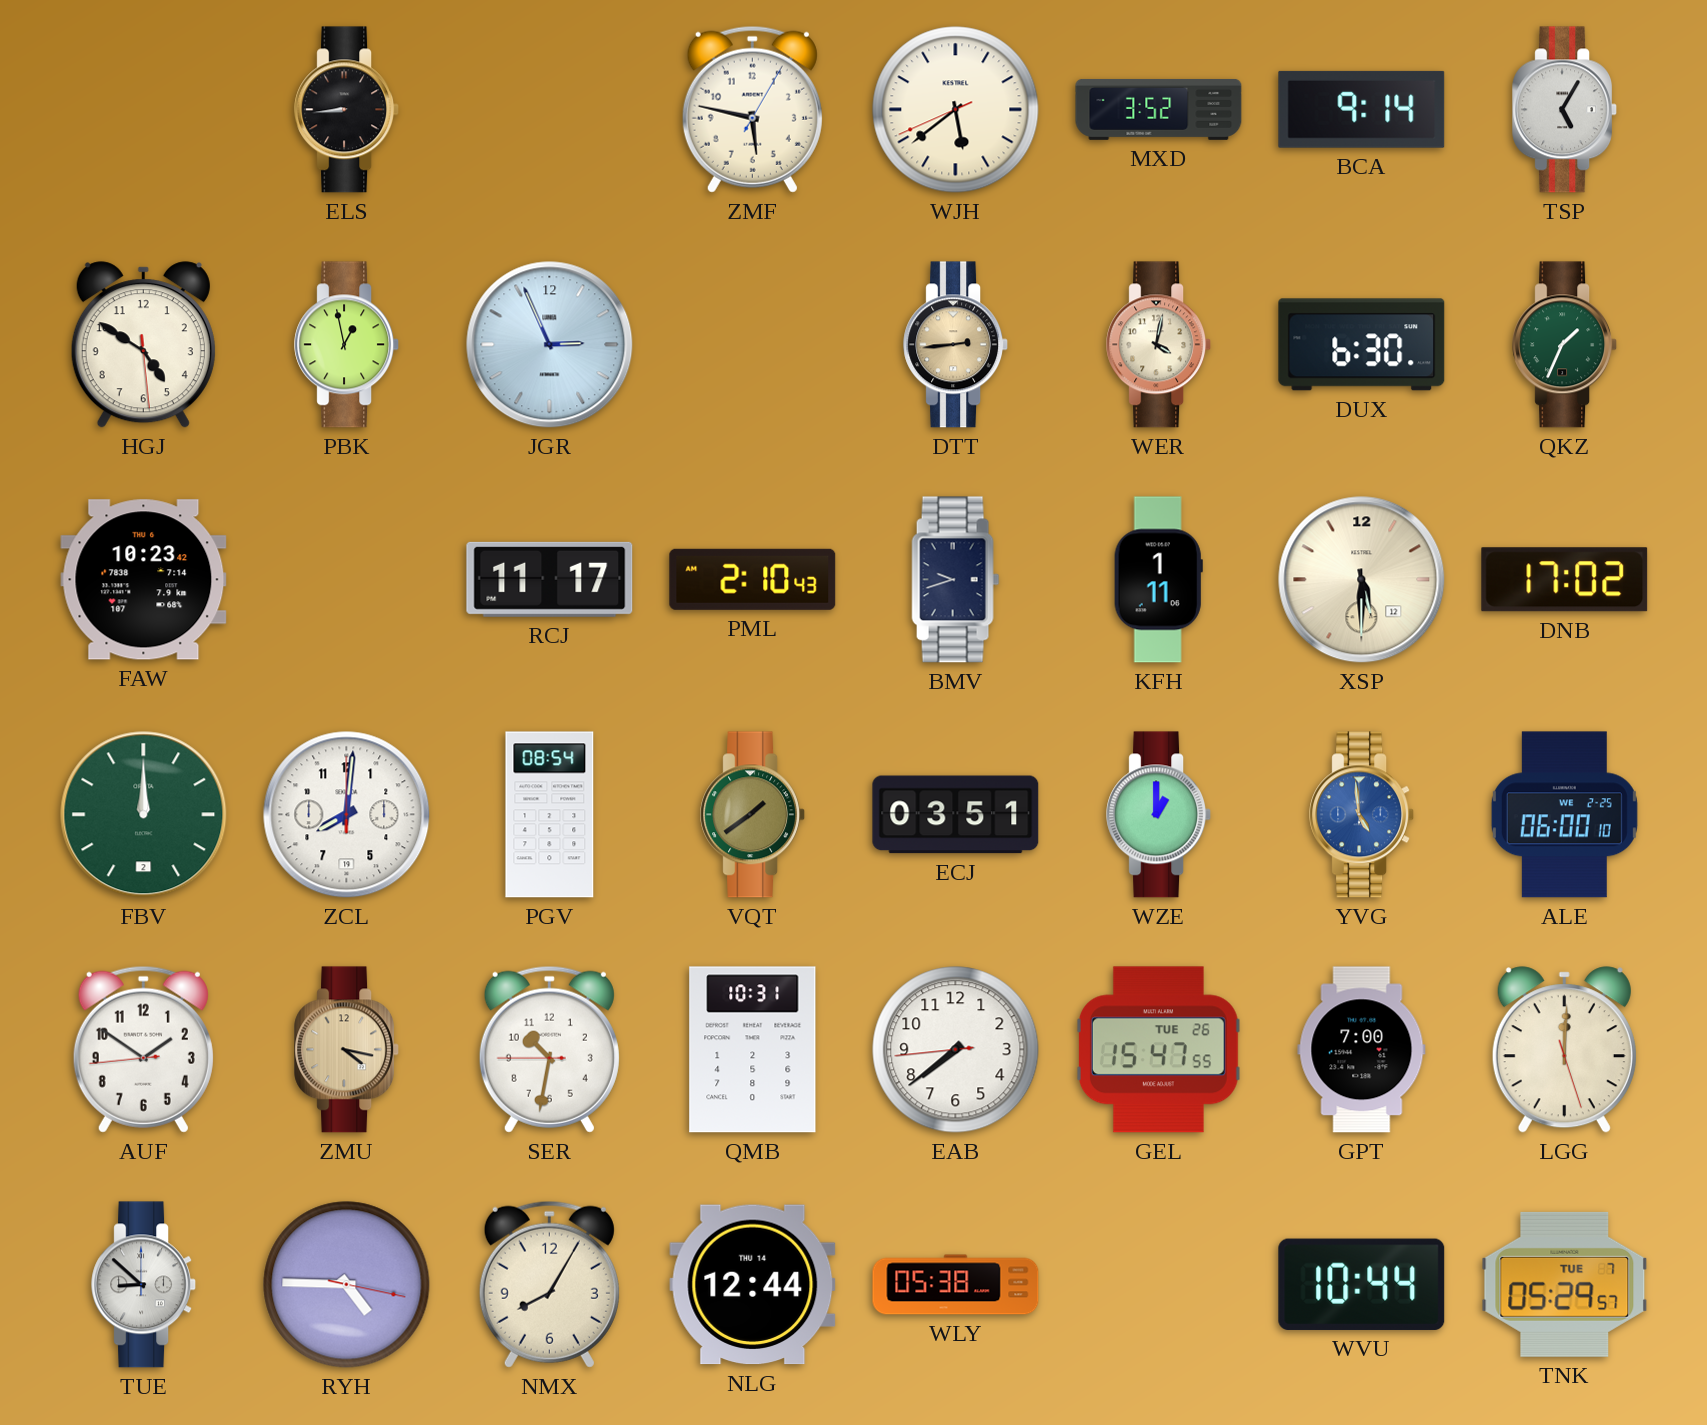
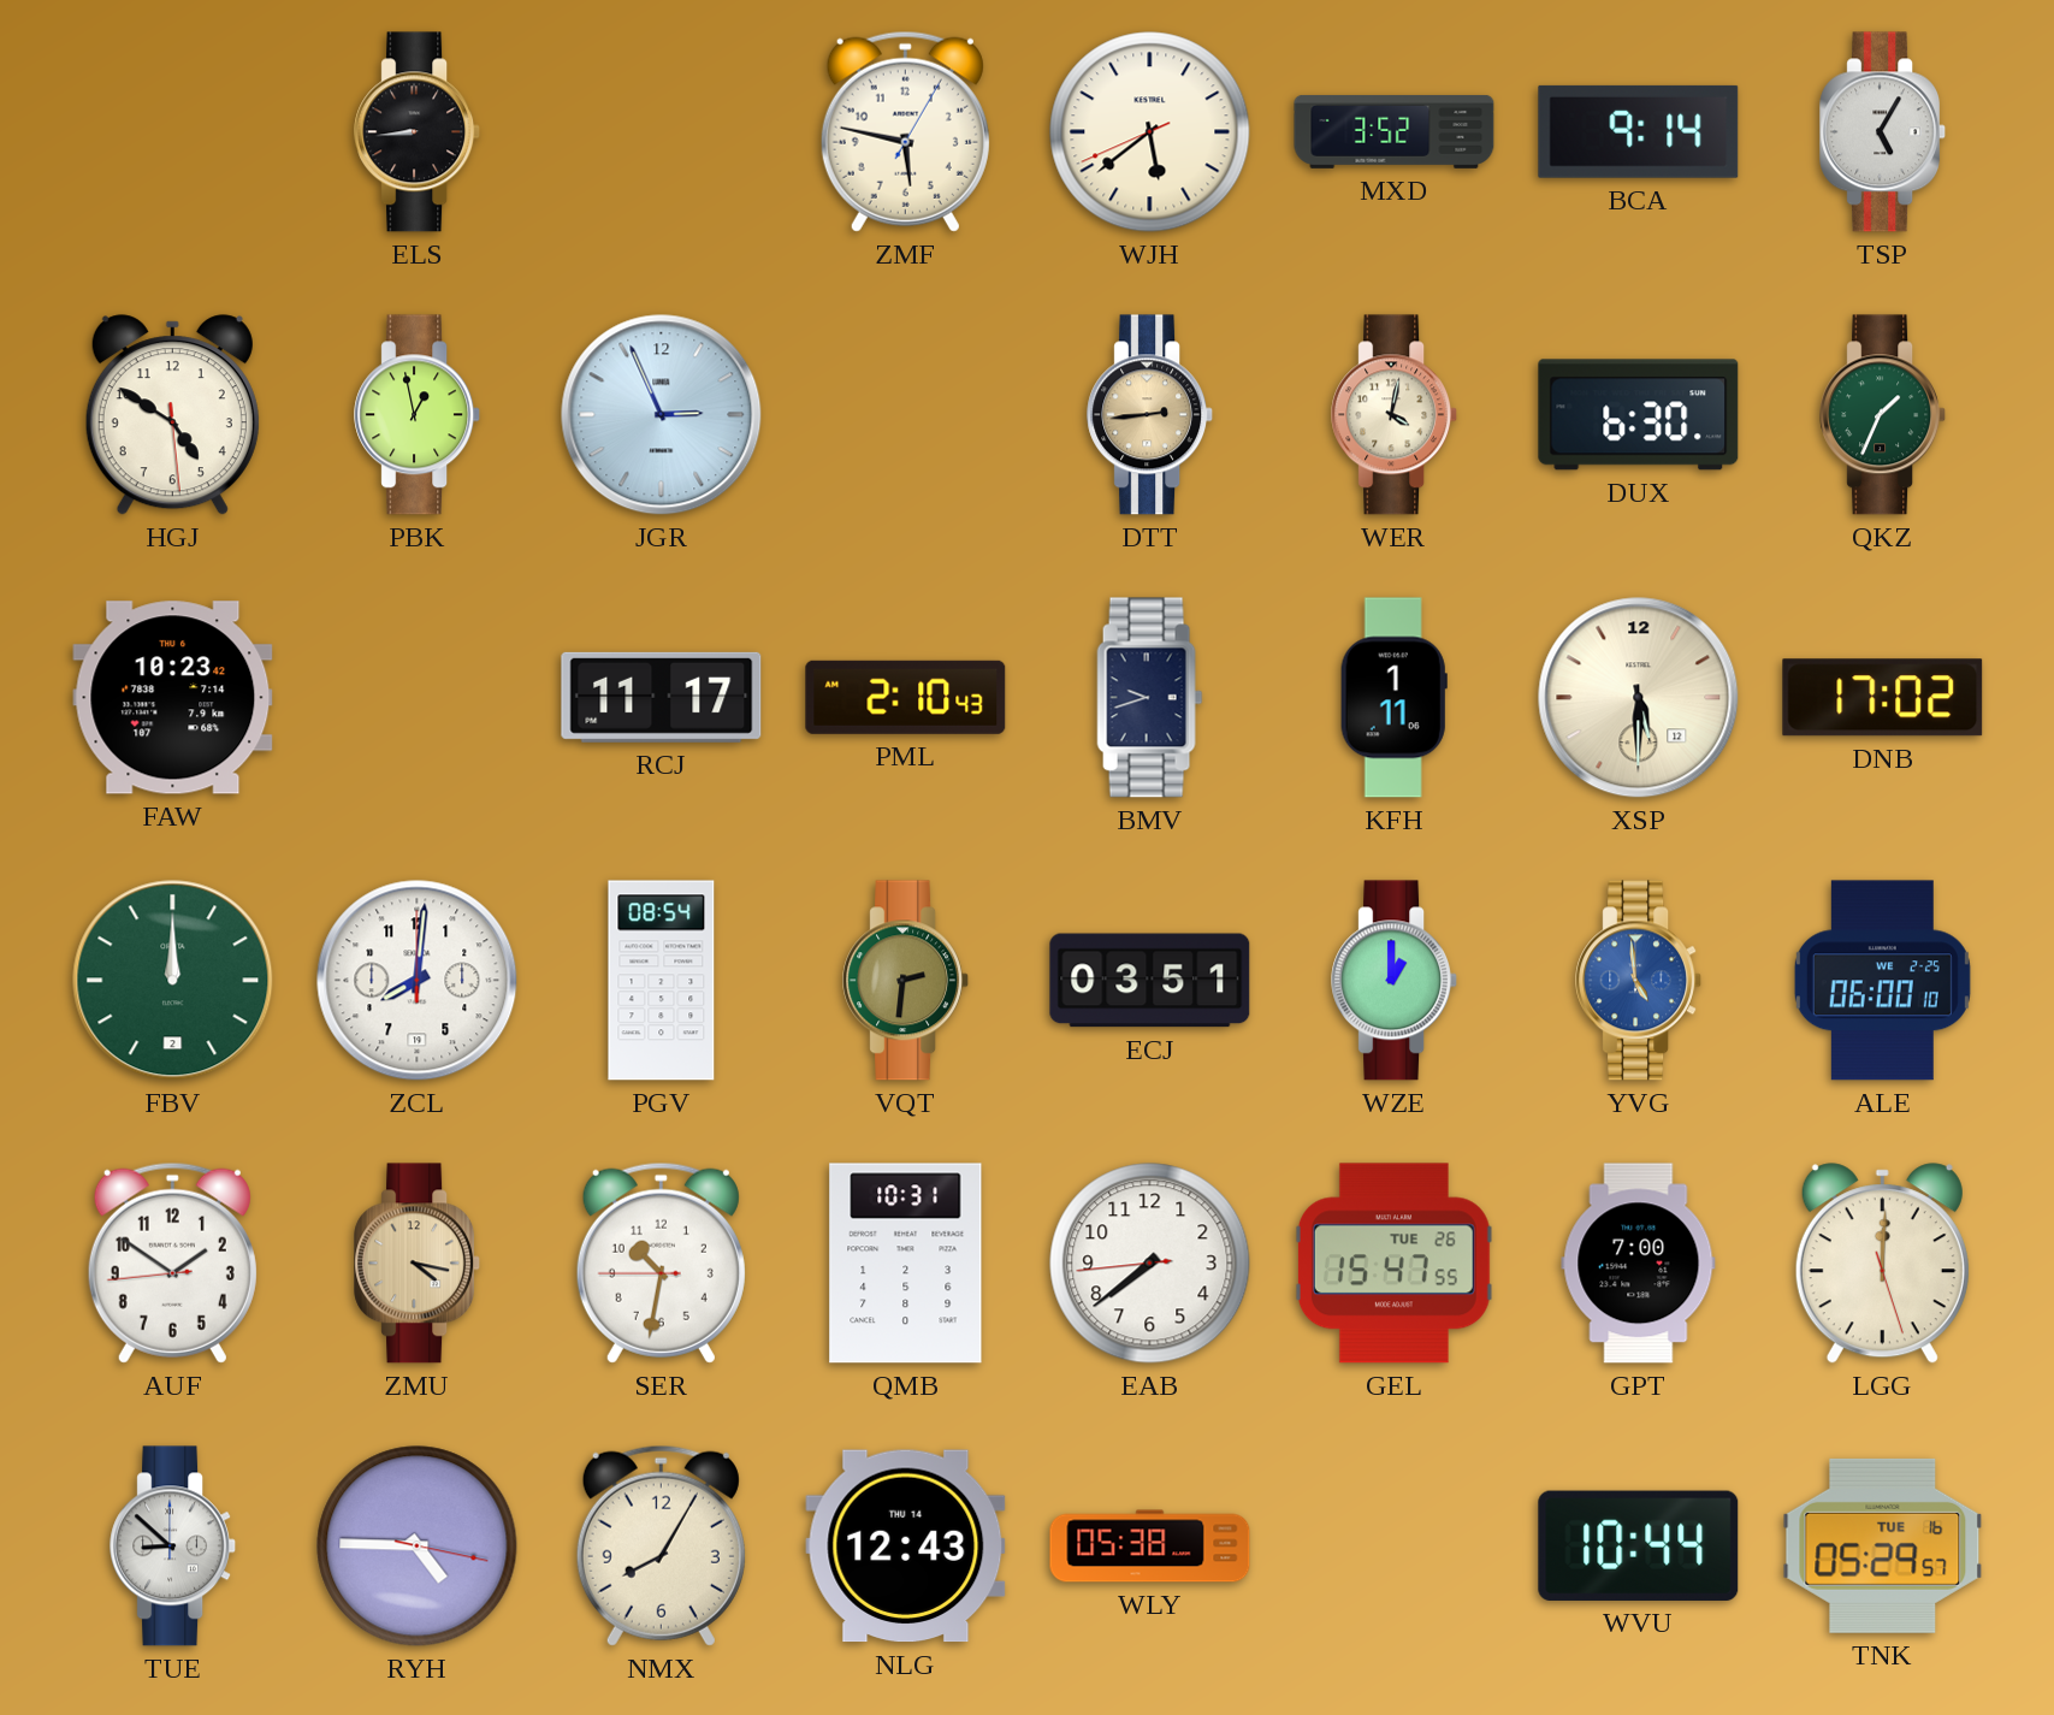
VQT: 1:39 -> 2:31
NLG: 12:44 -> 12:43
TNK date: TUE 7 -> TUE 16
